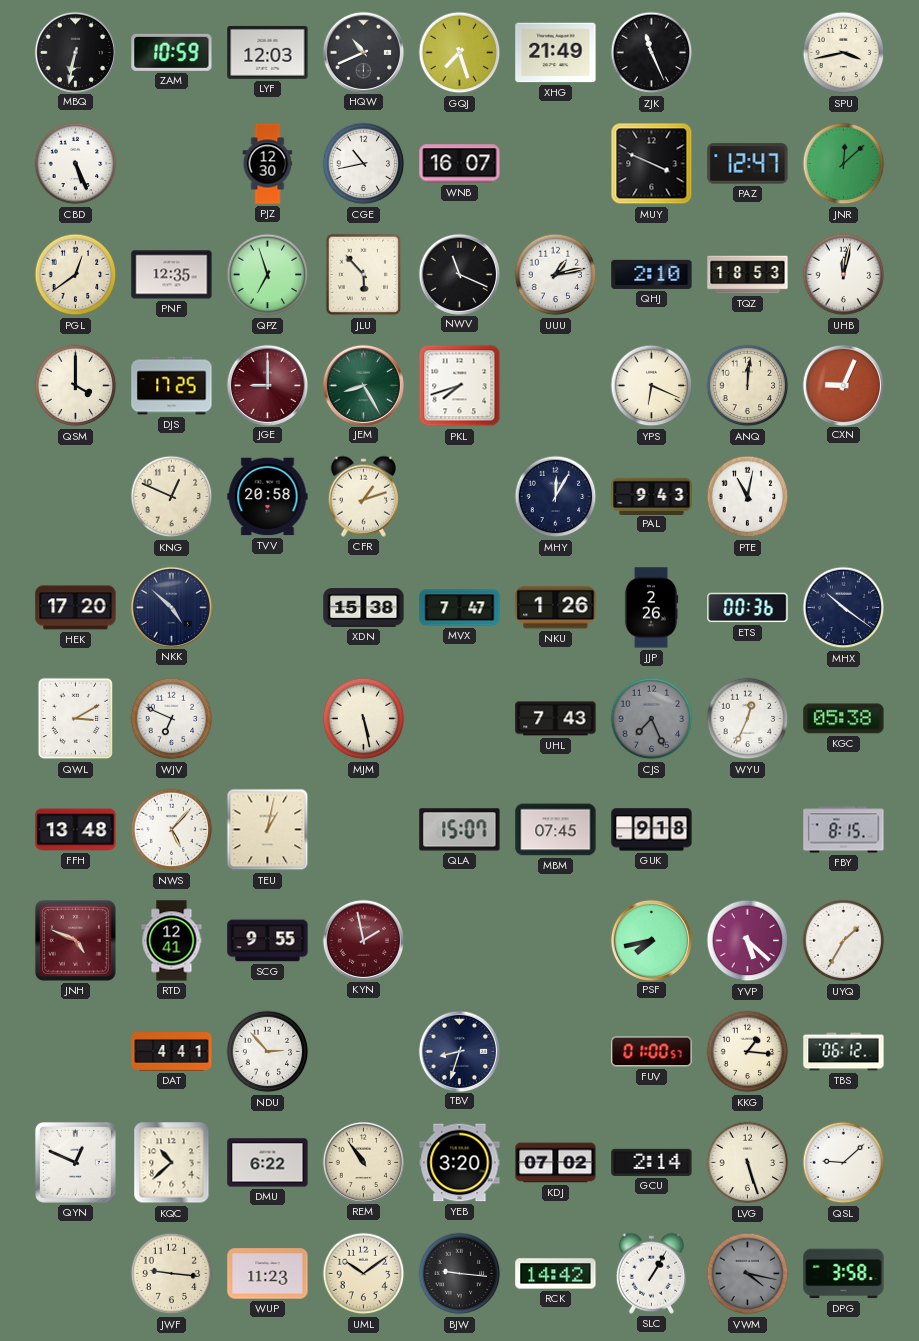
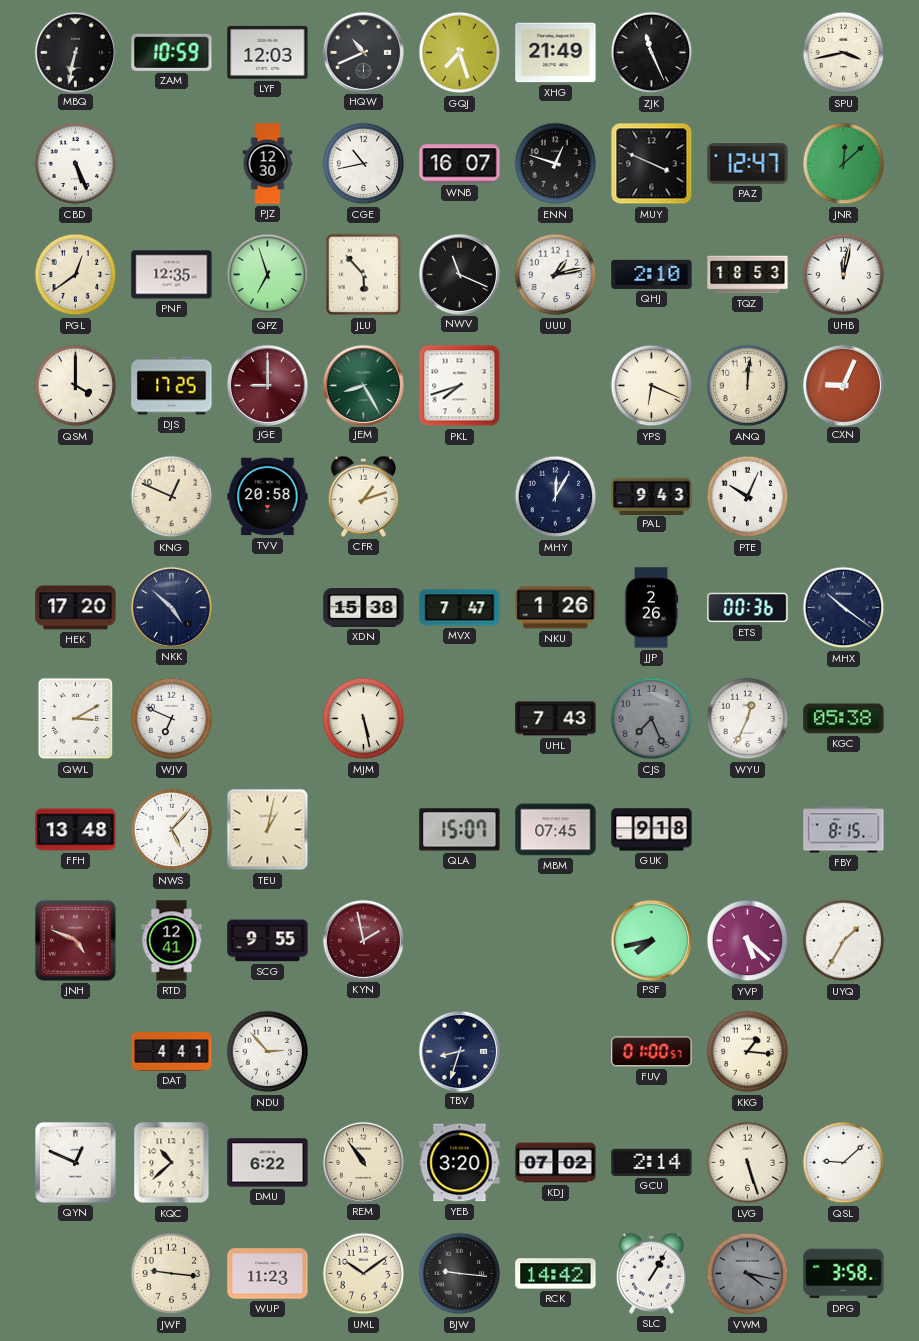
ENN: none -> 12:48
PTE: 11:02 -> 10:04
TBS: 06:12 -> none
